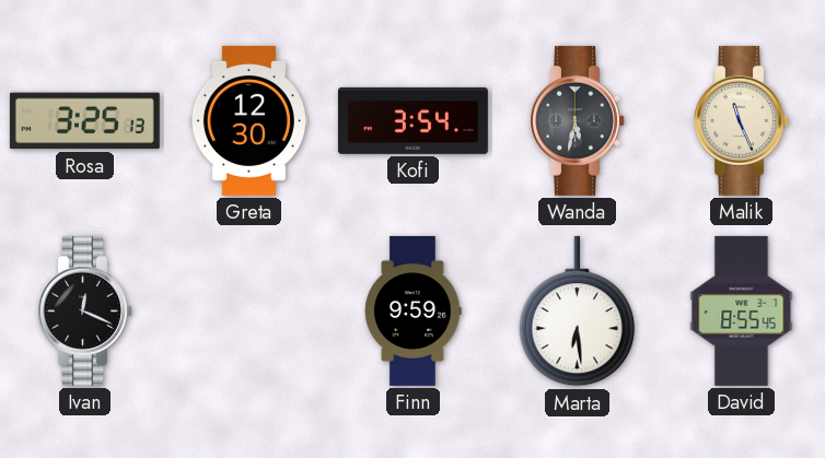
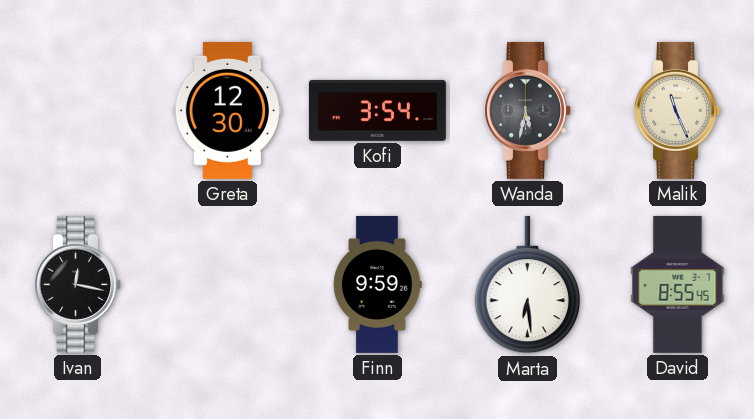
Rosa: 3:25 -> none
Ivan: 12:19 -> 12:17
